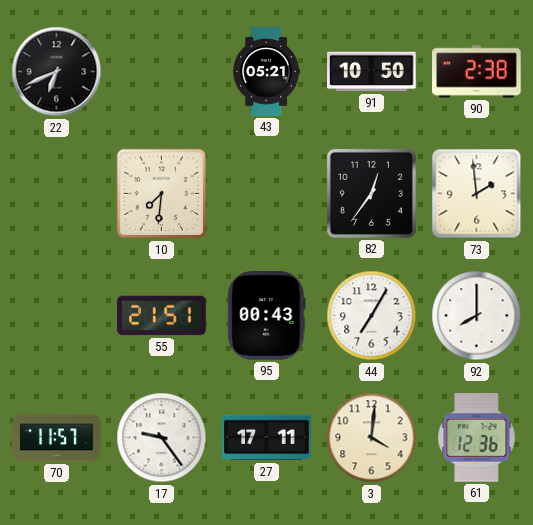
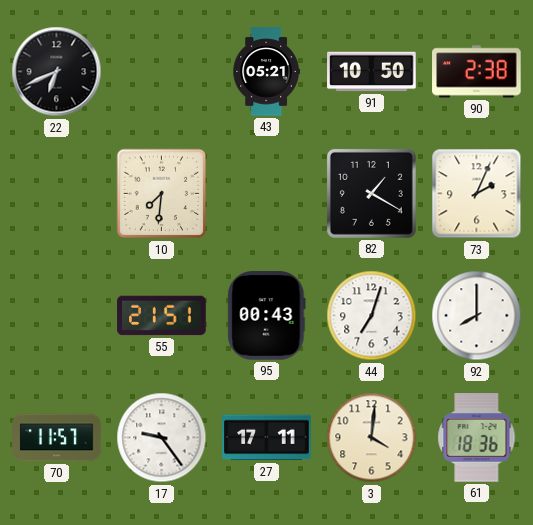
82: 12:36 -> 1:20
73: 1:59 -> 2:04
44: 7:05 -> 7:03
61: 12:36 -> 18:36
